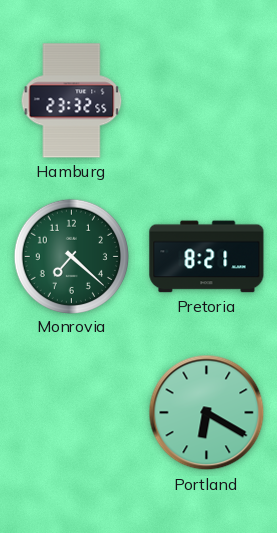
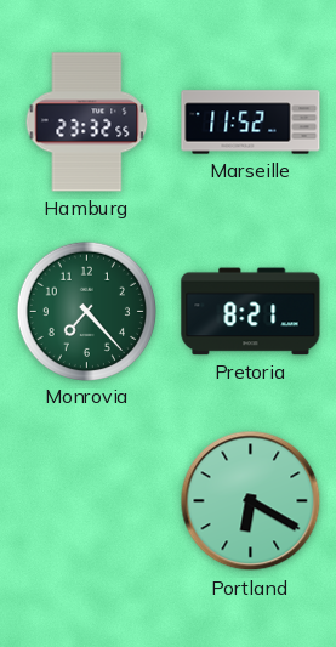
Marseille: none -> 11:52
Monrovia: 7:22 -> 7:23
